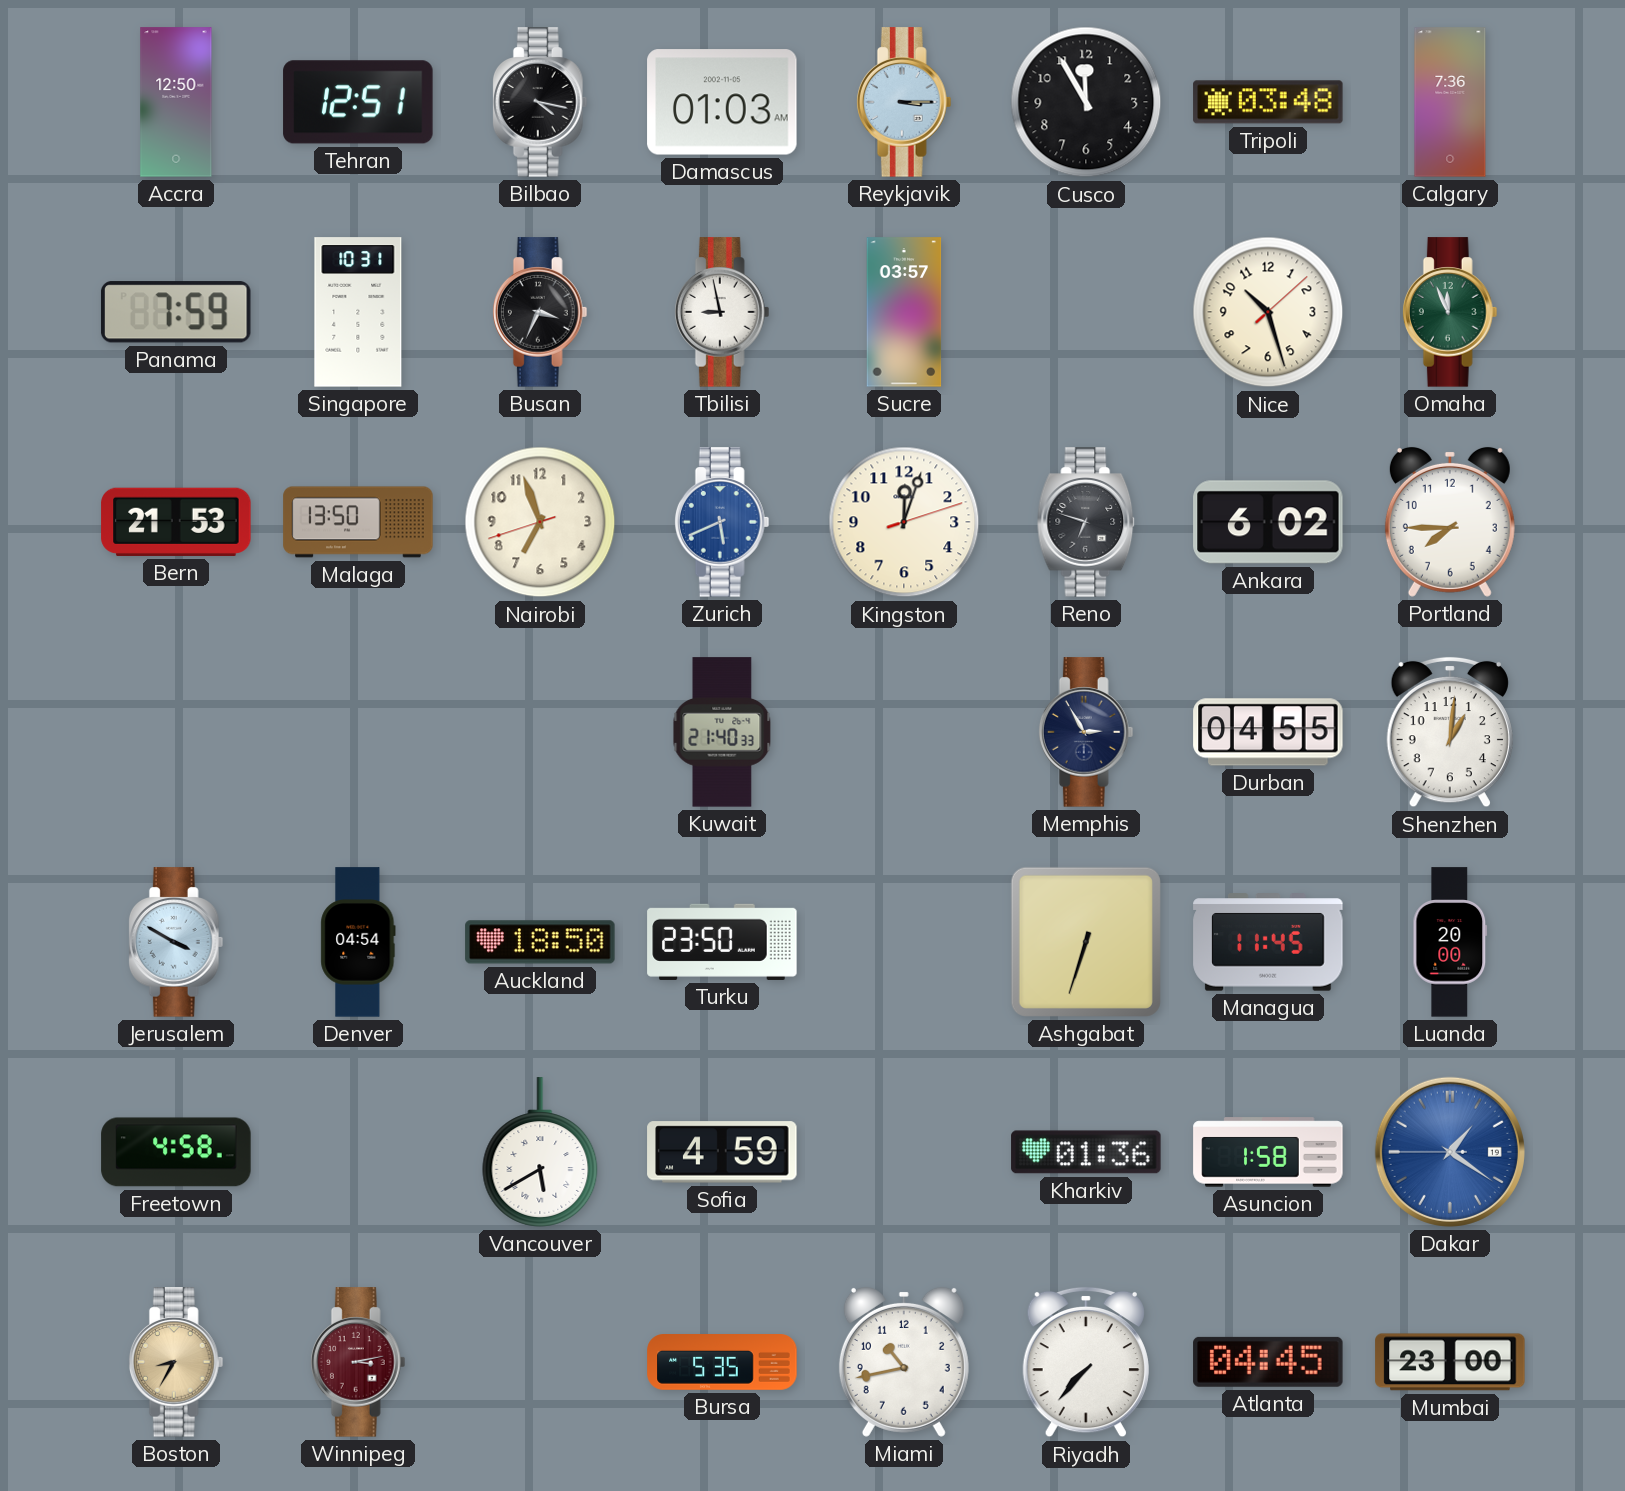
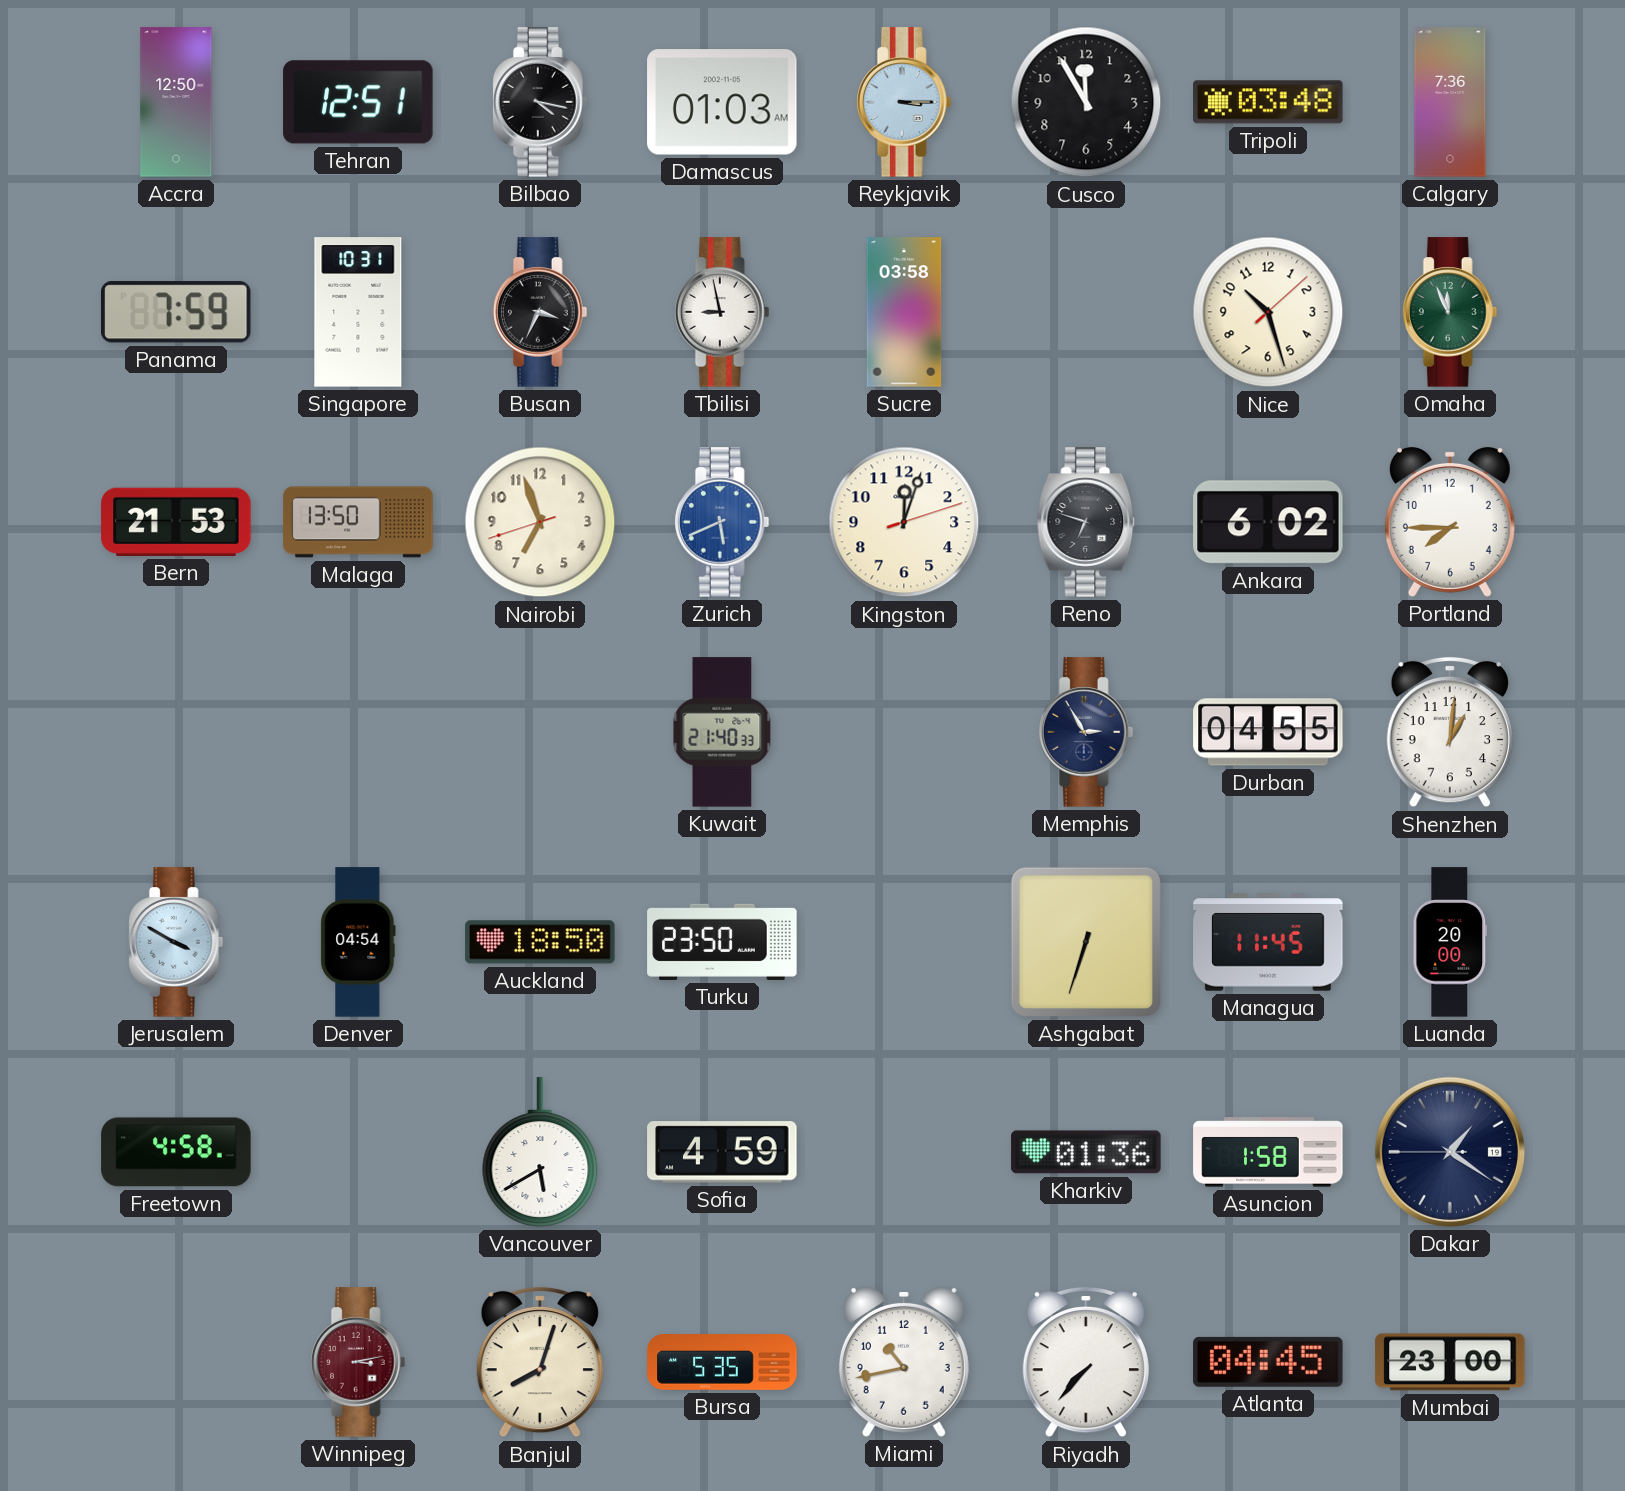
Sucre: 03:57 -> 03:58
Dakar dial: blue -> navy
Boston: 8:35 -> none
Banjul: none -> 8:03
